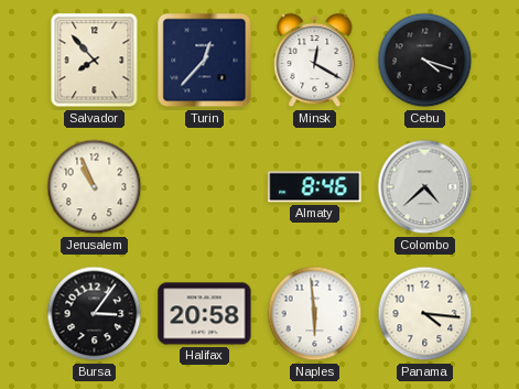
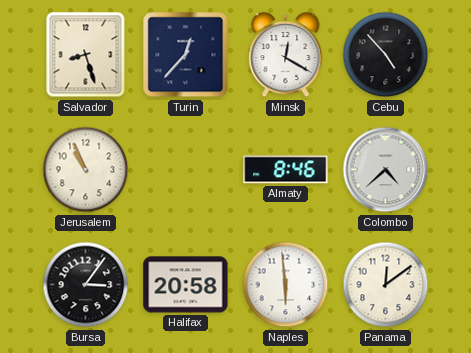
Salvador: 7:53 -> 8:27
Cebu: 4:18 -> 4:53
Panama: 4:16 -> 12:09
